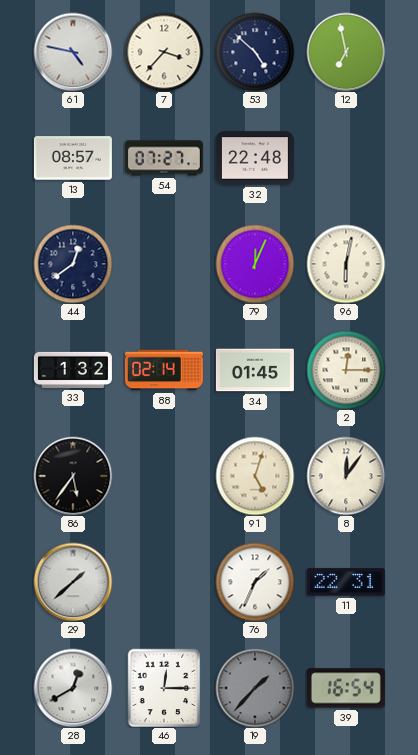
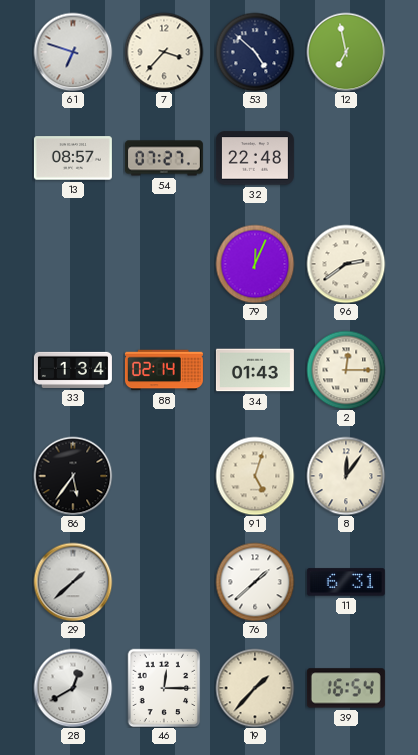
61: 4:47 -> 6:48
44: 12:39 -> none
96: 6:02 -> 2:39
33: 1:32 -> 1:34
34: 01:45 -> 01:43
76: 1:34 -> 1:38
11: 22:31 -> 6:31
19 dial: grey -> cream
